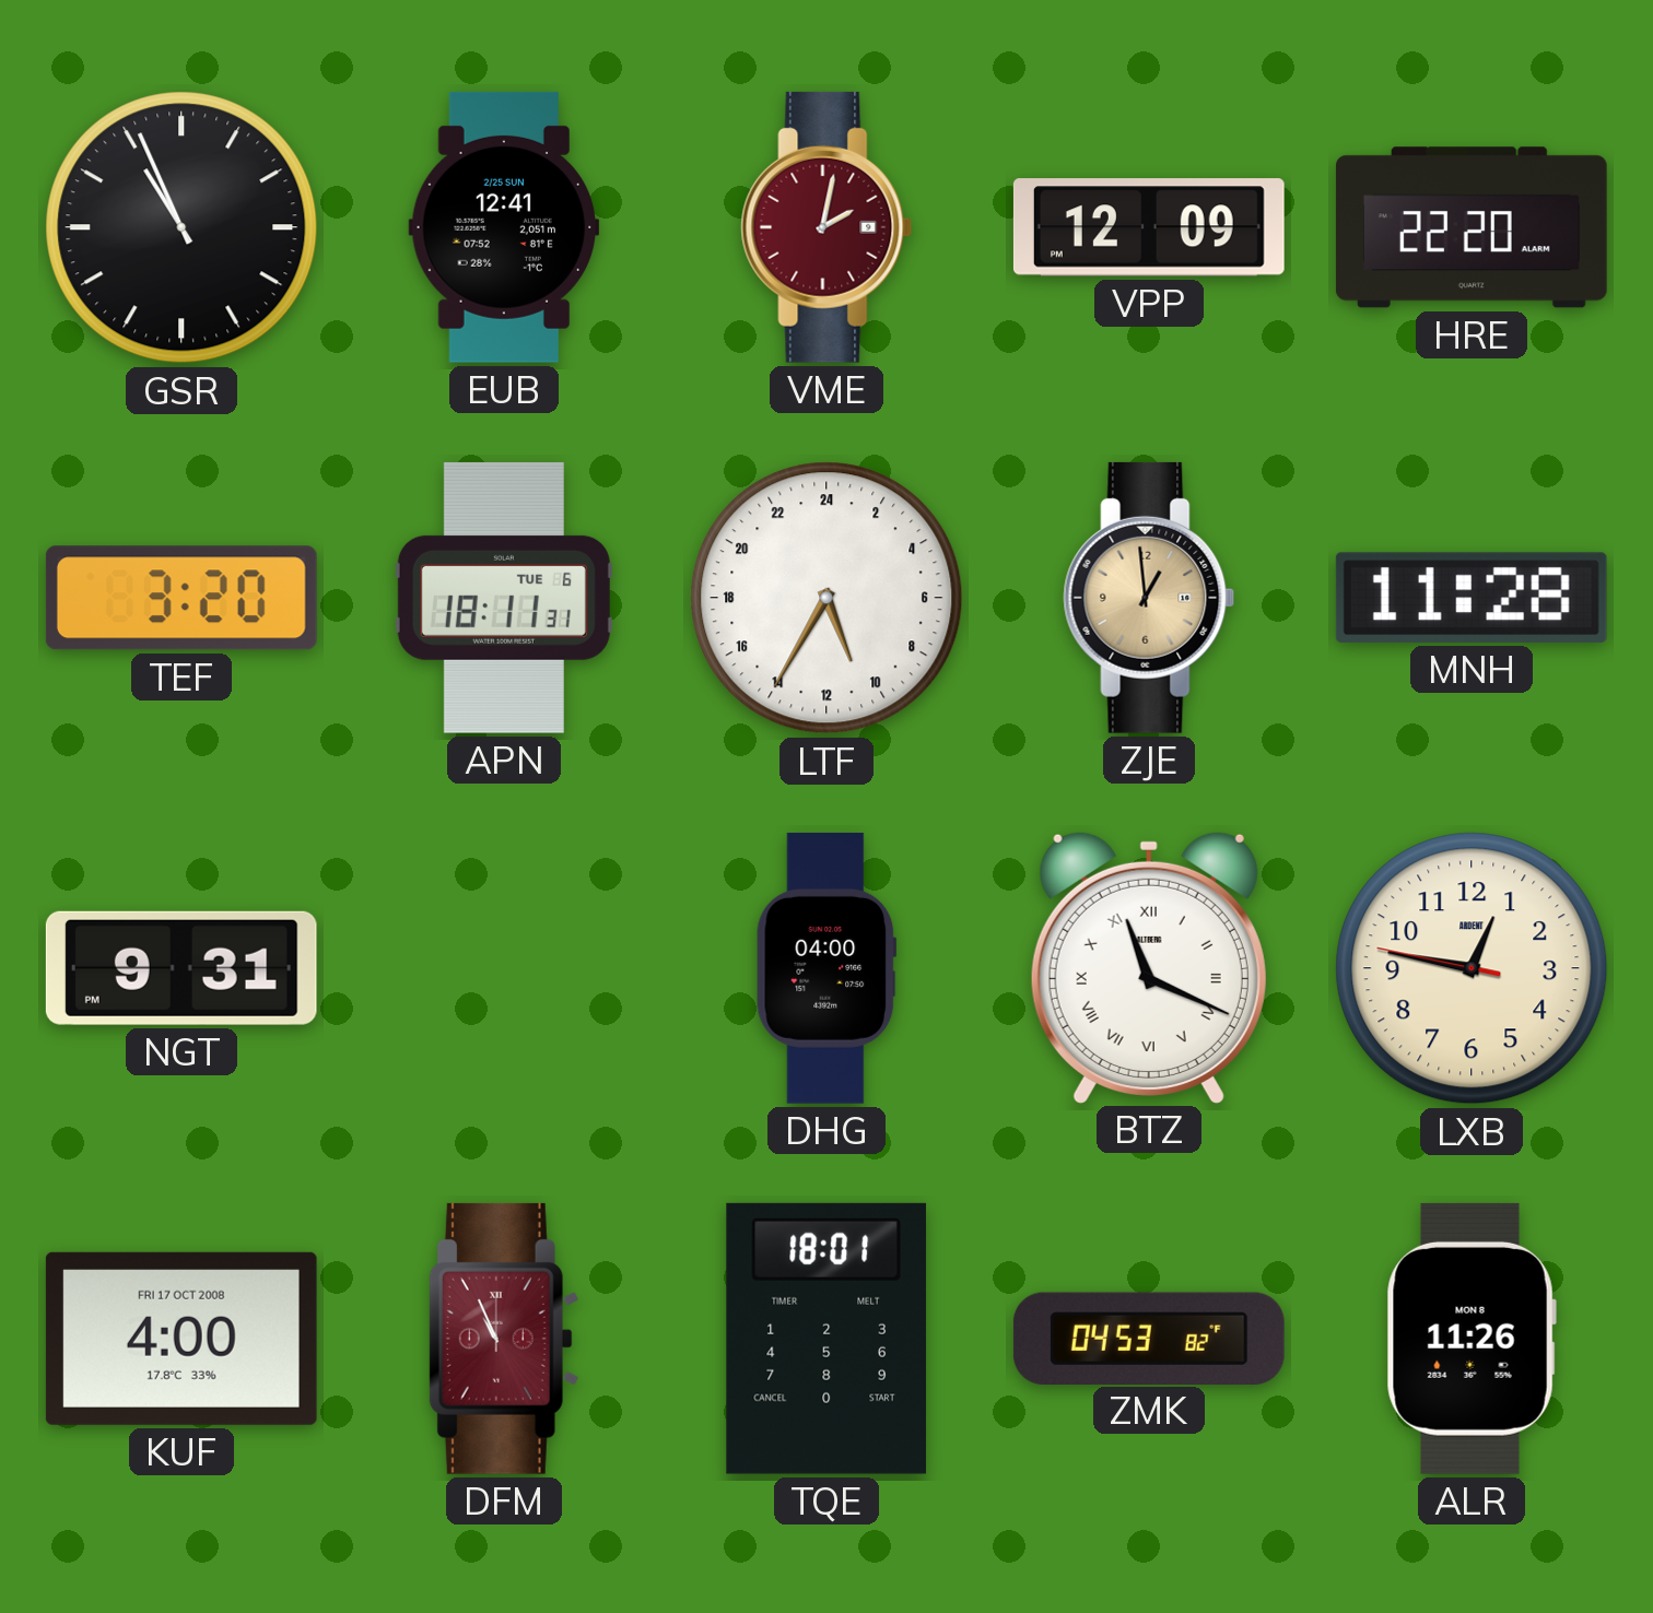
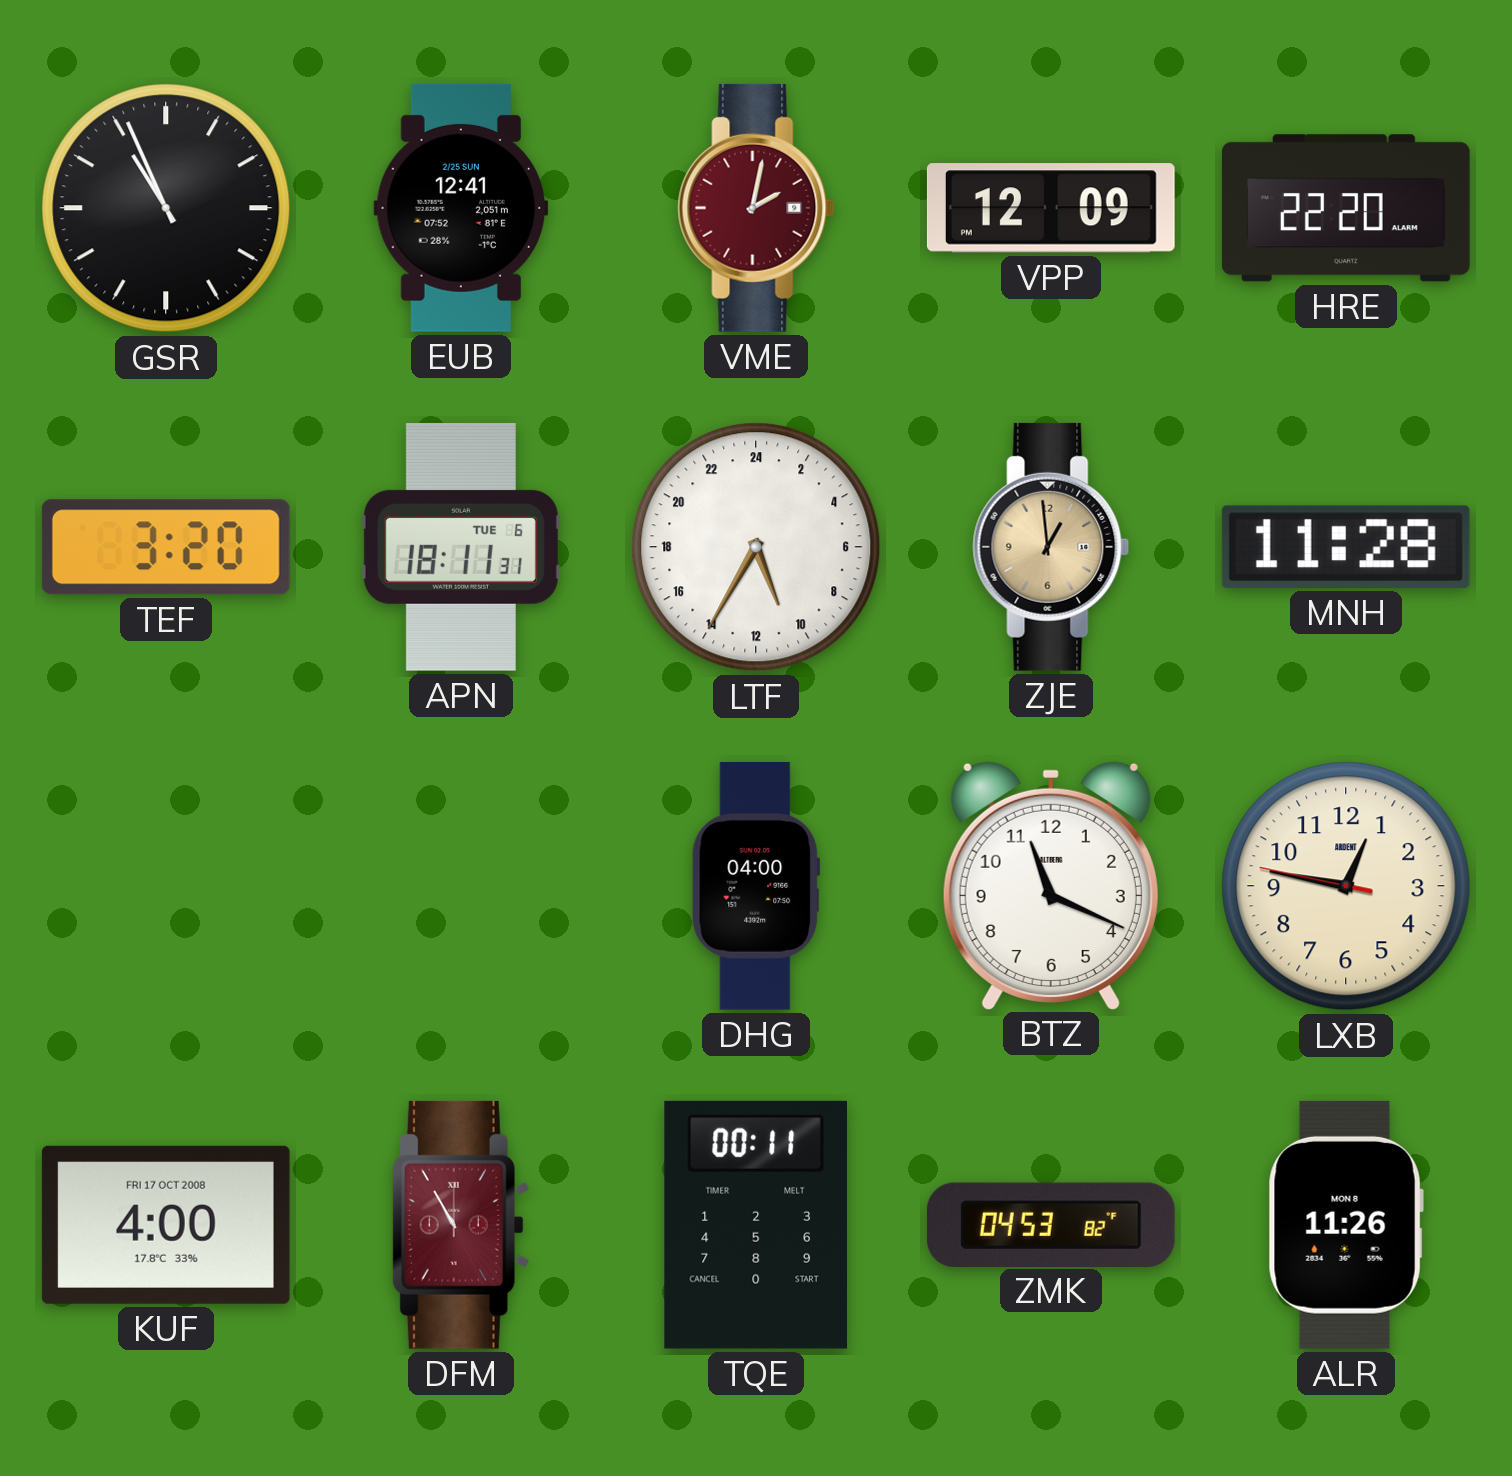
NGT: 9:31 -> none
BTZ numerals: Roman -> Arabic
DFM: 10:56 -> 10:55
TQE: 18:01 -> 00:11
